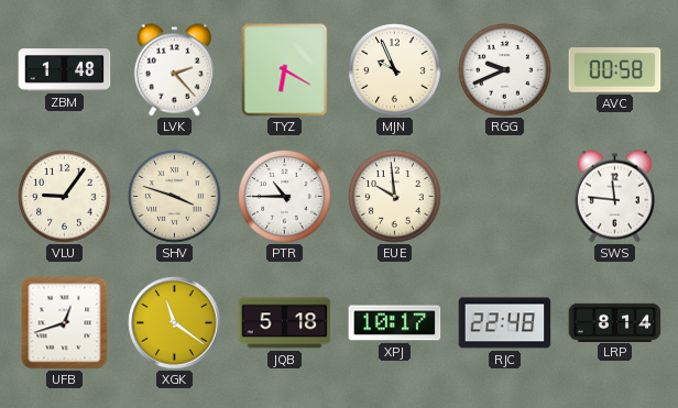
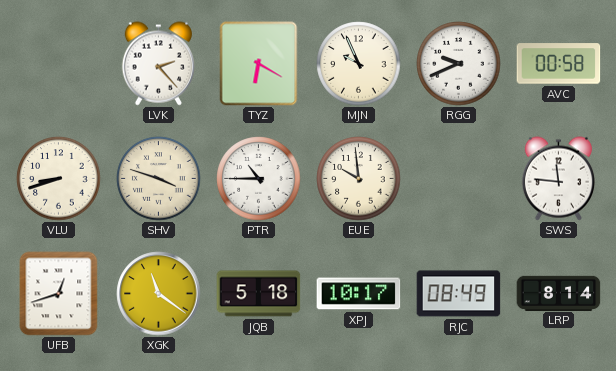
ZBM: 1:48 -> none
VLU: 9:06 -> 8:42
RJC: 22:48 -> 08:49
